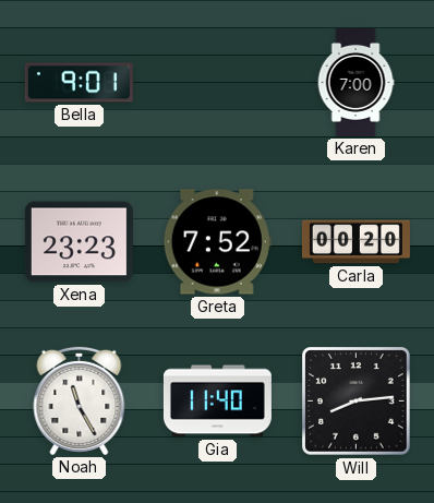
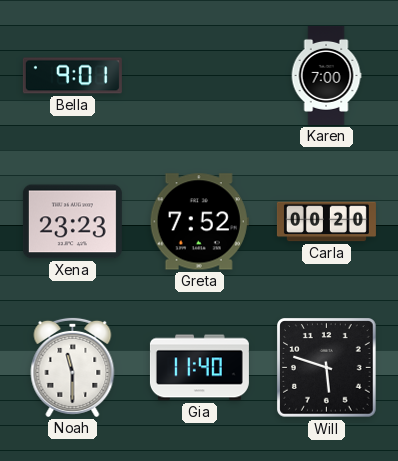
Noah: 11:25 -> 11:30
Will: 8:14 -> 5:48
